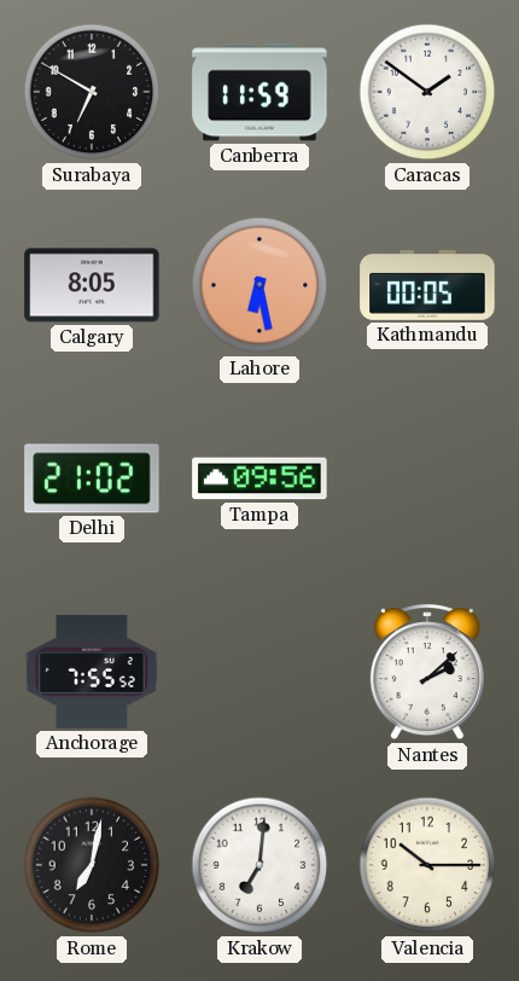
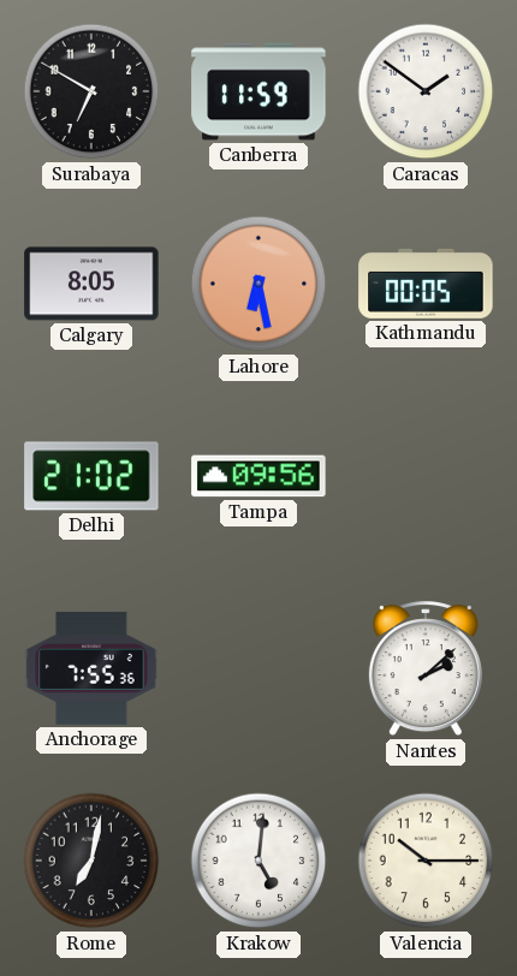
Anchorage: 7:55:52 -> 7:55:36
Krakow: 7:01 -> 5:01
